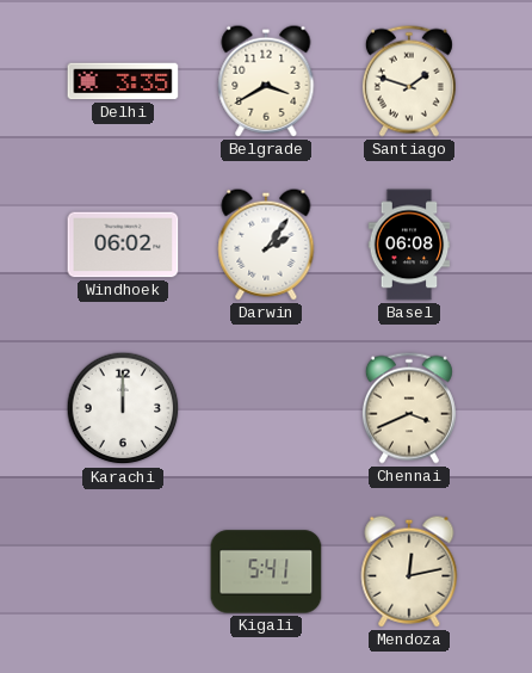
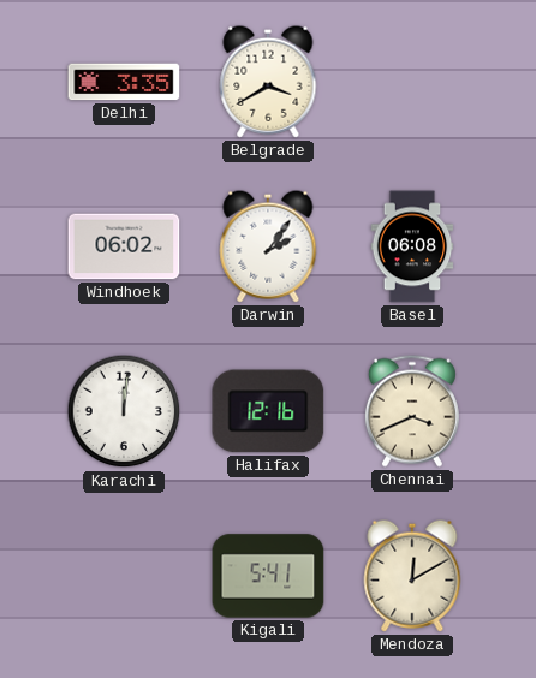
Santiago: 1:48 -> none
Karachi: 12:00 -> 12:01
Halifax: none -> 12:16
Mendoza: 12:13 -> 12:10
